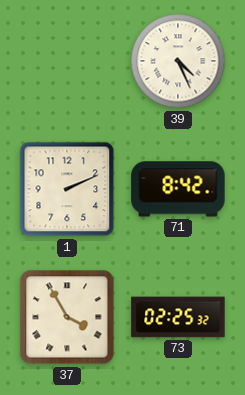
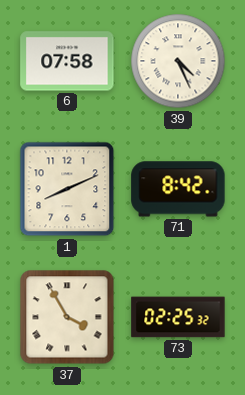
6: none -> 07:58
1: 2:11 -> 8:11
